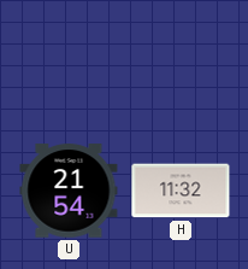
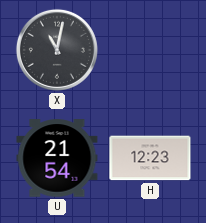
X: none -> 11:02
H: 11:32 -> 12:23
